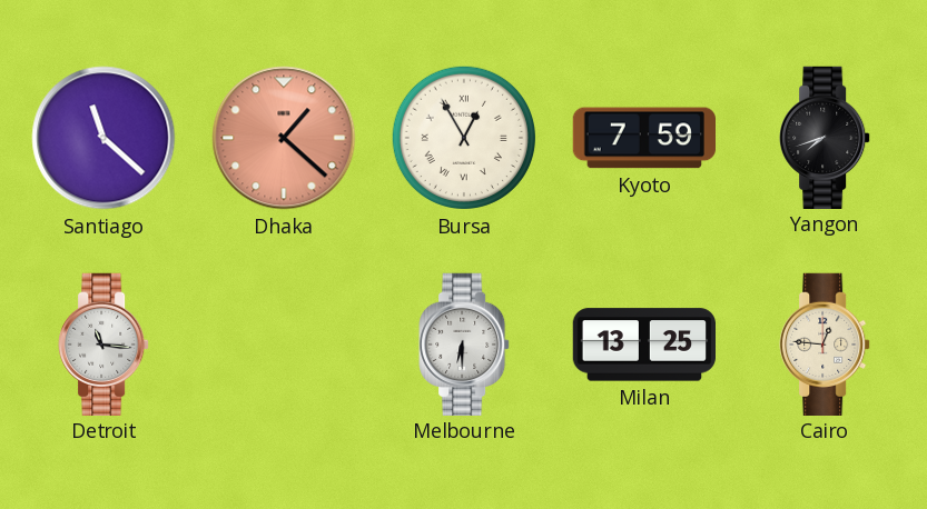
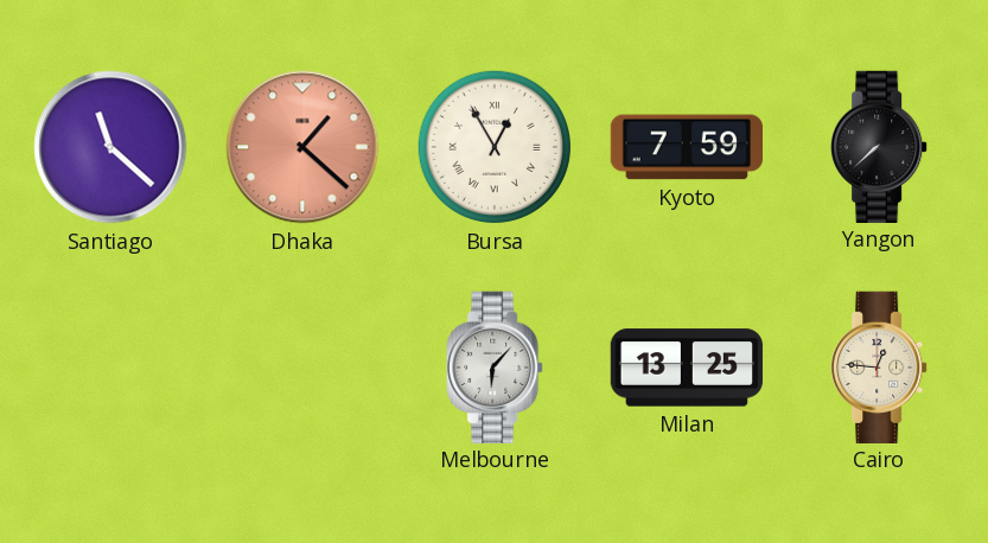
Yangon: 7:42 -> 7:38
Detroit: 11:16 -> none
Melbourne: 6:30 -> 6:07
